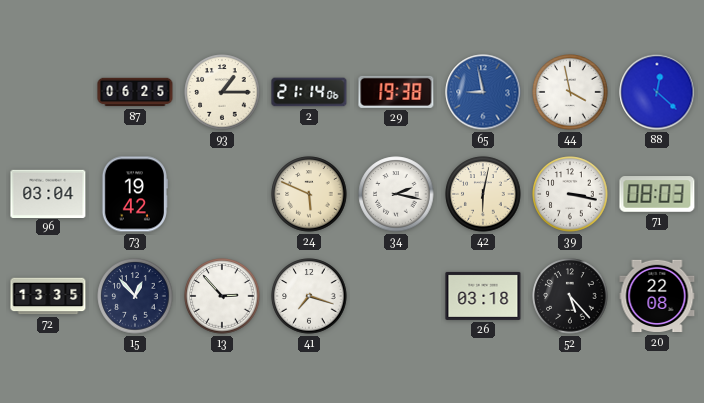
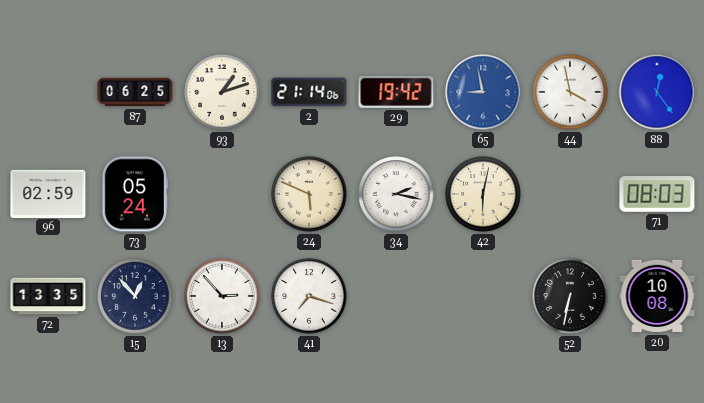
93: 1:15 -> 1:12
29: 19:38 -> 19:42
88: 12:22 -> 12:24
96: 03:04 -> 02:59
73: 19:42 -> 05:24
39: 3:17 -> none
26: 03:18 -> none
52: 5:23 -> 6:32
20: 22:08 -> 10:08
